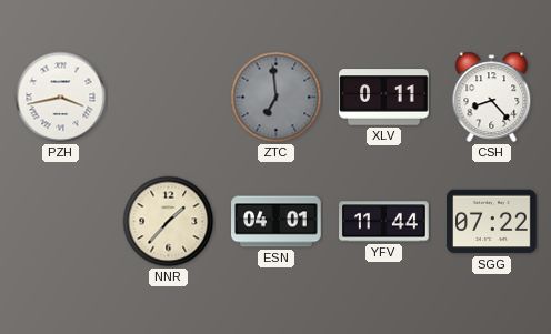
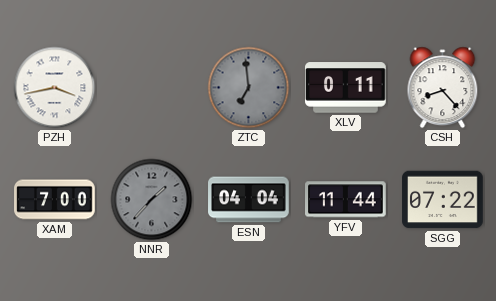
XAM: none -> 7:00
NNR dial: cream -> grey
ESN: 04:01 -> 04:04
